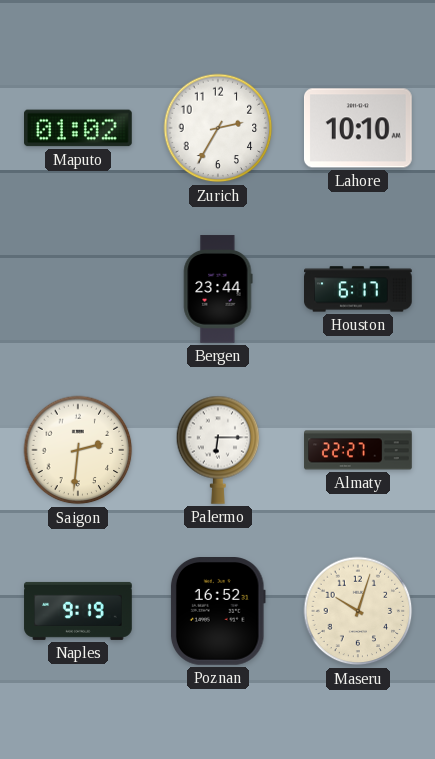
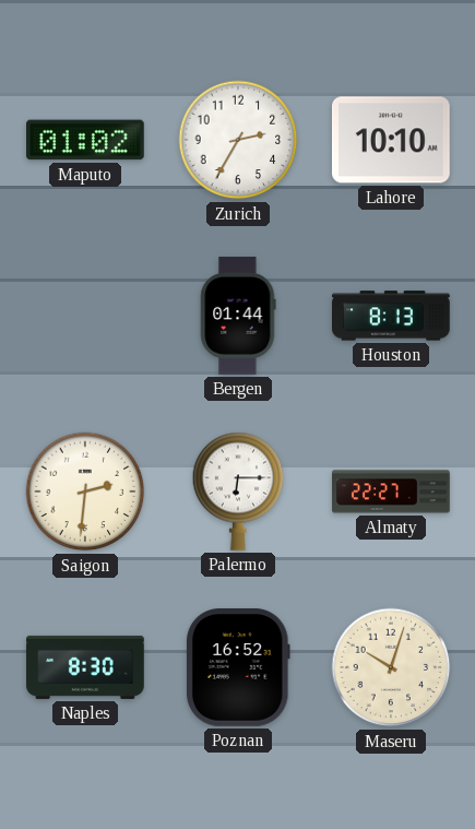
Bergen: 23:44 -> 01:44
Houston: 6:17 -> 8:13
Naples: 9:19 -> 8:30
